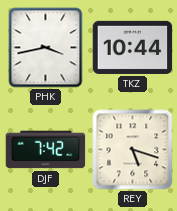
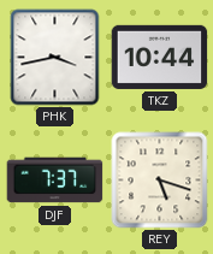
DJF: 7:42 -> 7:37
